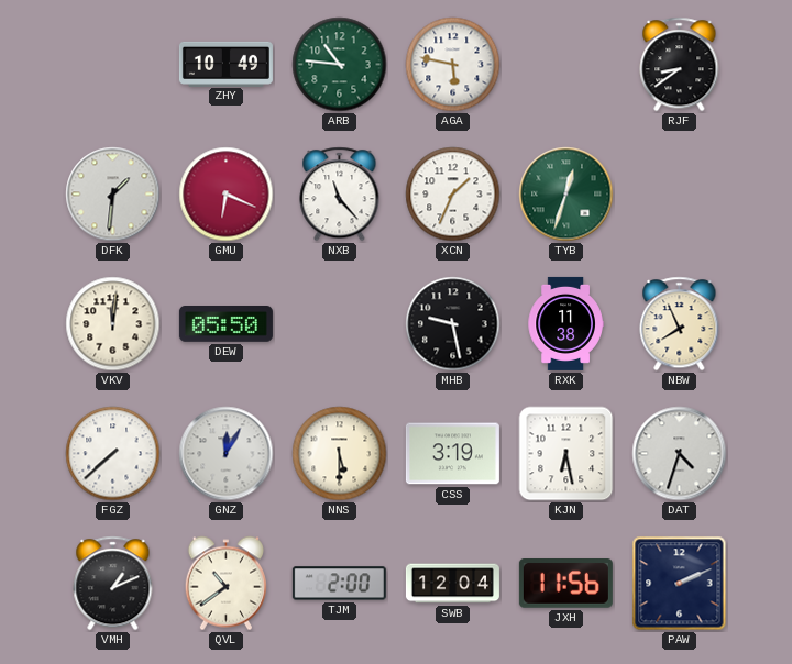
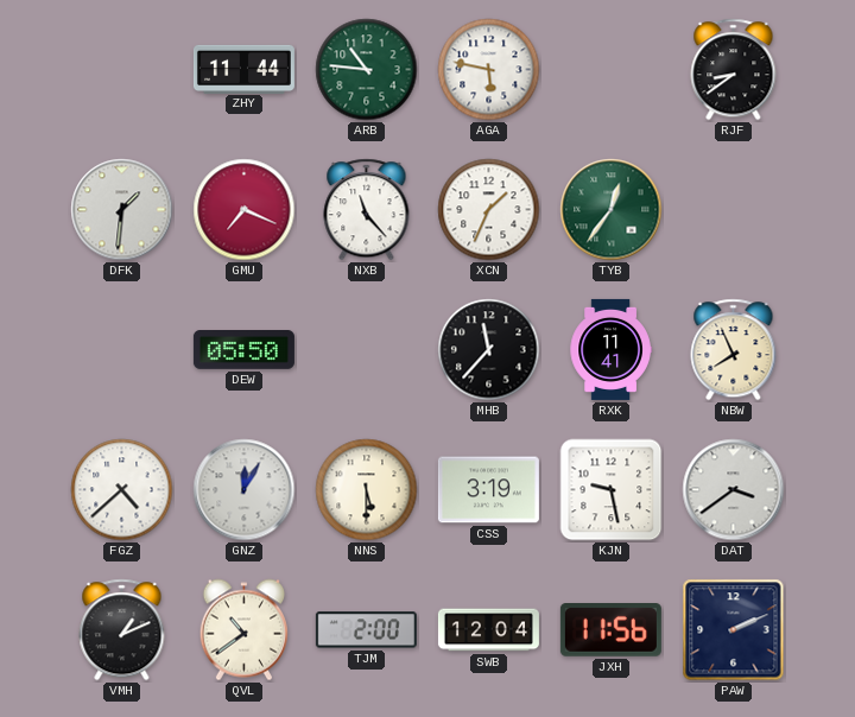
ZHY: 10:49 -> 11:44
GMU: 6:19 -> 7:19
TYB: 12:33 -> 12:36
VKV: 12:01 -> none
MHB: 9:28 -> 11:37
RXK: 11:38 -> 11:41
FGZ: 7:38 -> 4:38
KJN: 6:28 -> 9:28
DAT: 4:33 -> 3:39
